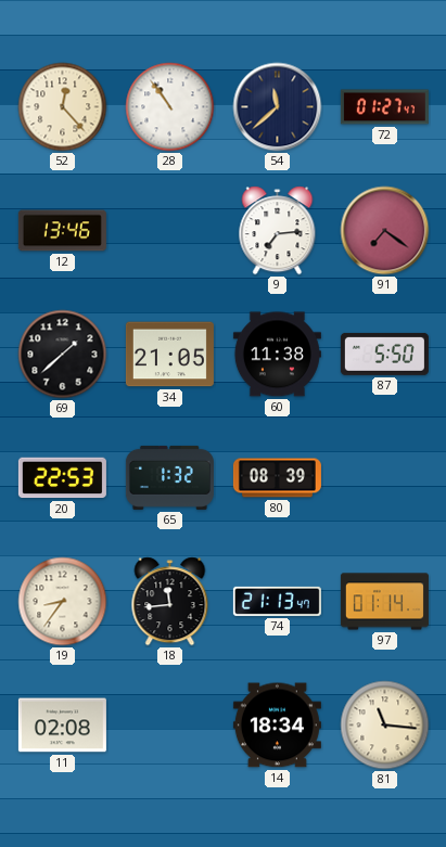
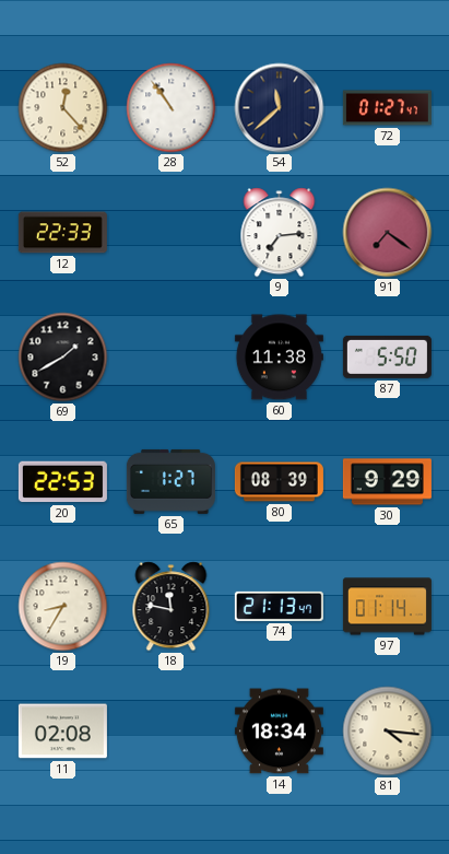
12: 13:46 -> 22:33
69: 1:38 -> 1:40
34: 21:05 -> none
65: 1:32 -> 1:27
30: none -> 9:29
19: 8:36 -> 8:35
18: 11:44 -> 11:47
81: 11:16 -> 4:16
